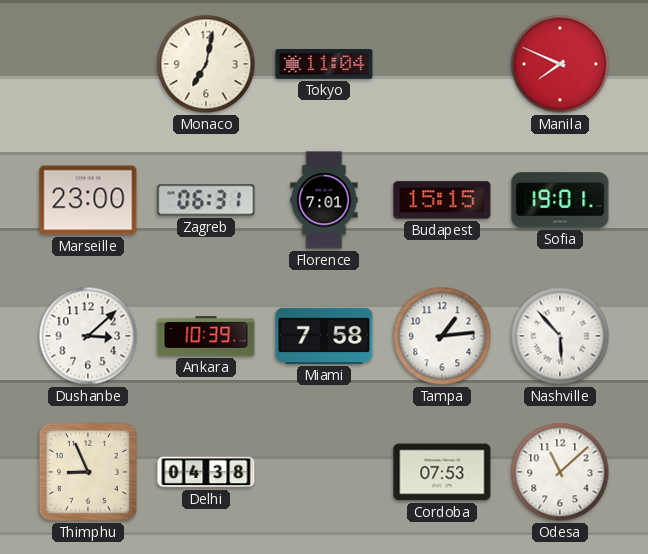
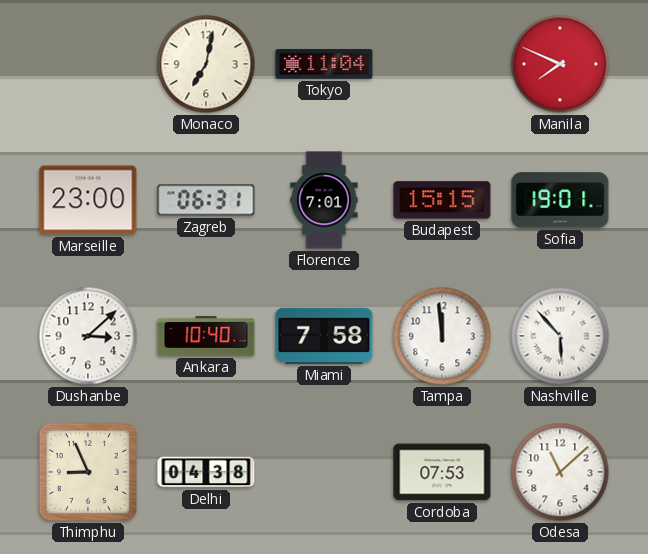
Ankara: 10:39 -> 10:40
Tampa: 1:14 -> 11:59
